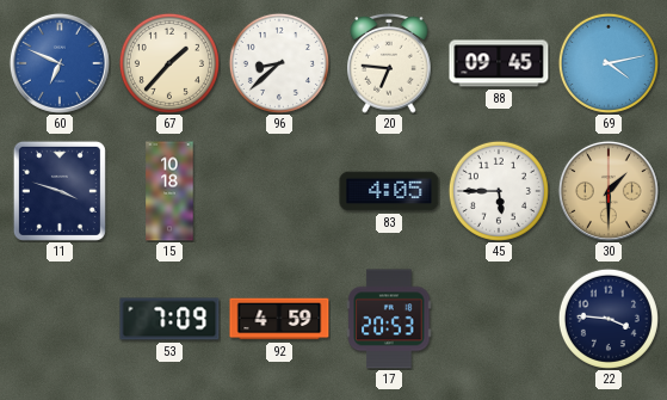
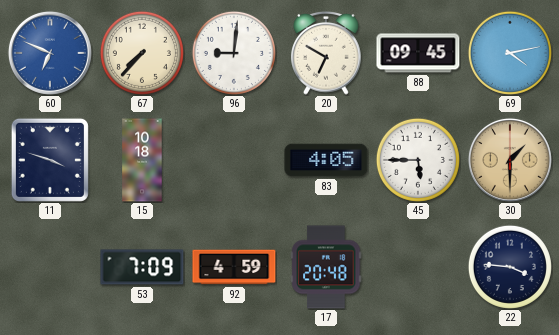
67: 1:37 -> 7:37
96: 8:38 -> 9:01
20: 6:46 -> 6:50
17: 20:53 -> 20:48
